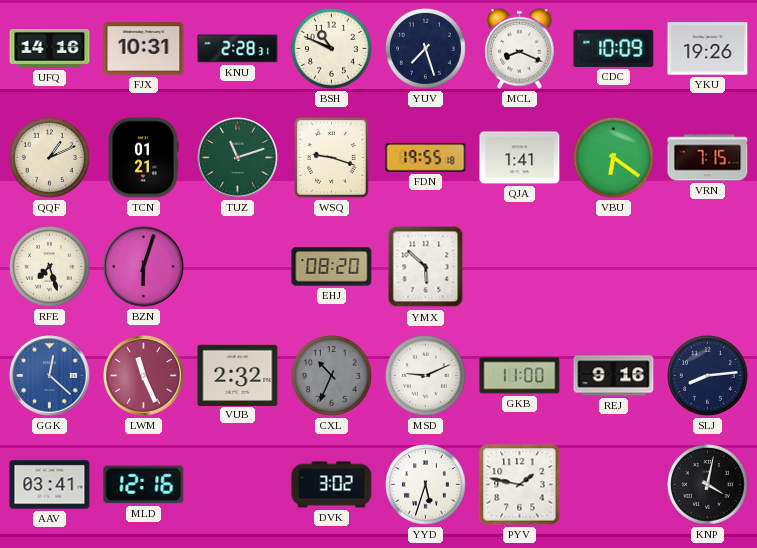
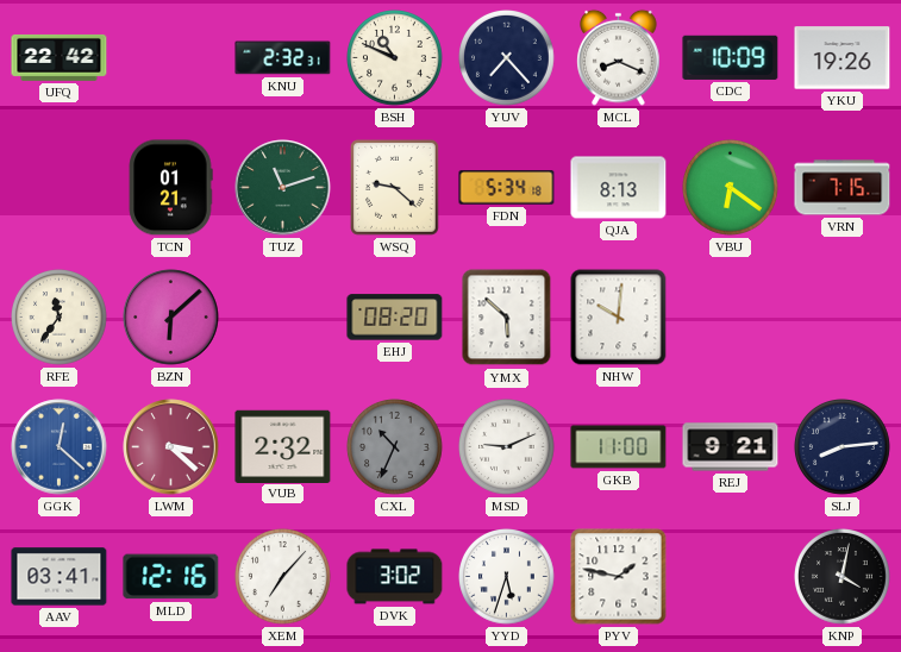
UFQ: 14:16 -> 22:42
FJX: 10:31 -> none
KNU: 2:28 -> 2:32
YUV: 7:27 -> 7:23
QQF: 1:11 -> none
WSQ: 9:18 -> 9:22
FDN: 19:55 -> 5:34
QJA: 1:41 -> 8:13
RFE: 7:27 -> 11:36
BZN: 6:03 -> 6:08
NHW: none -> 10:01
LWM: 11:26 -> 3:22
REJ: 9:16 -> 9:21
XEM: none -> 7:07
